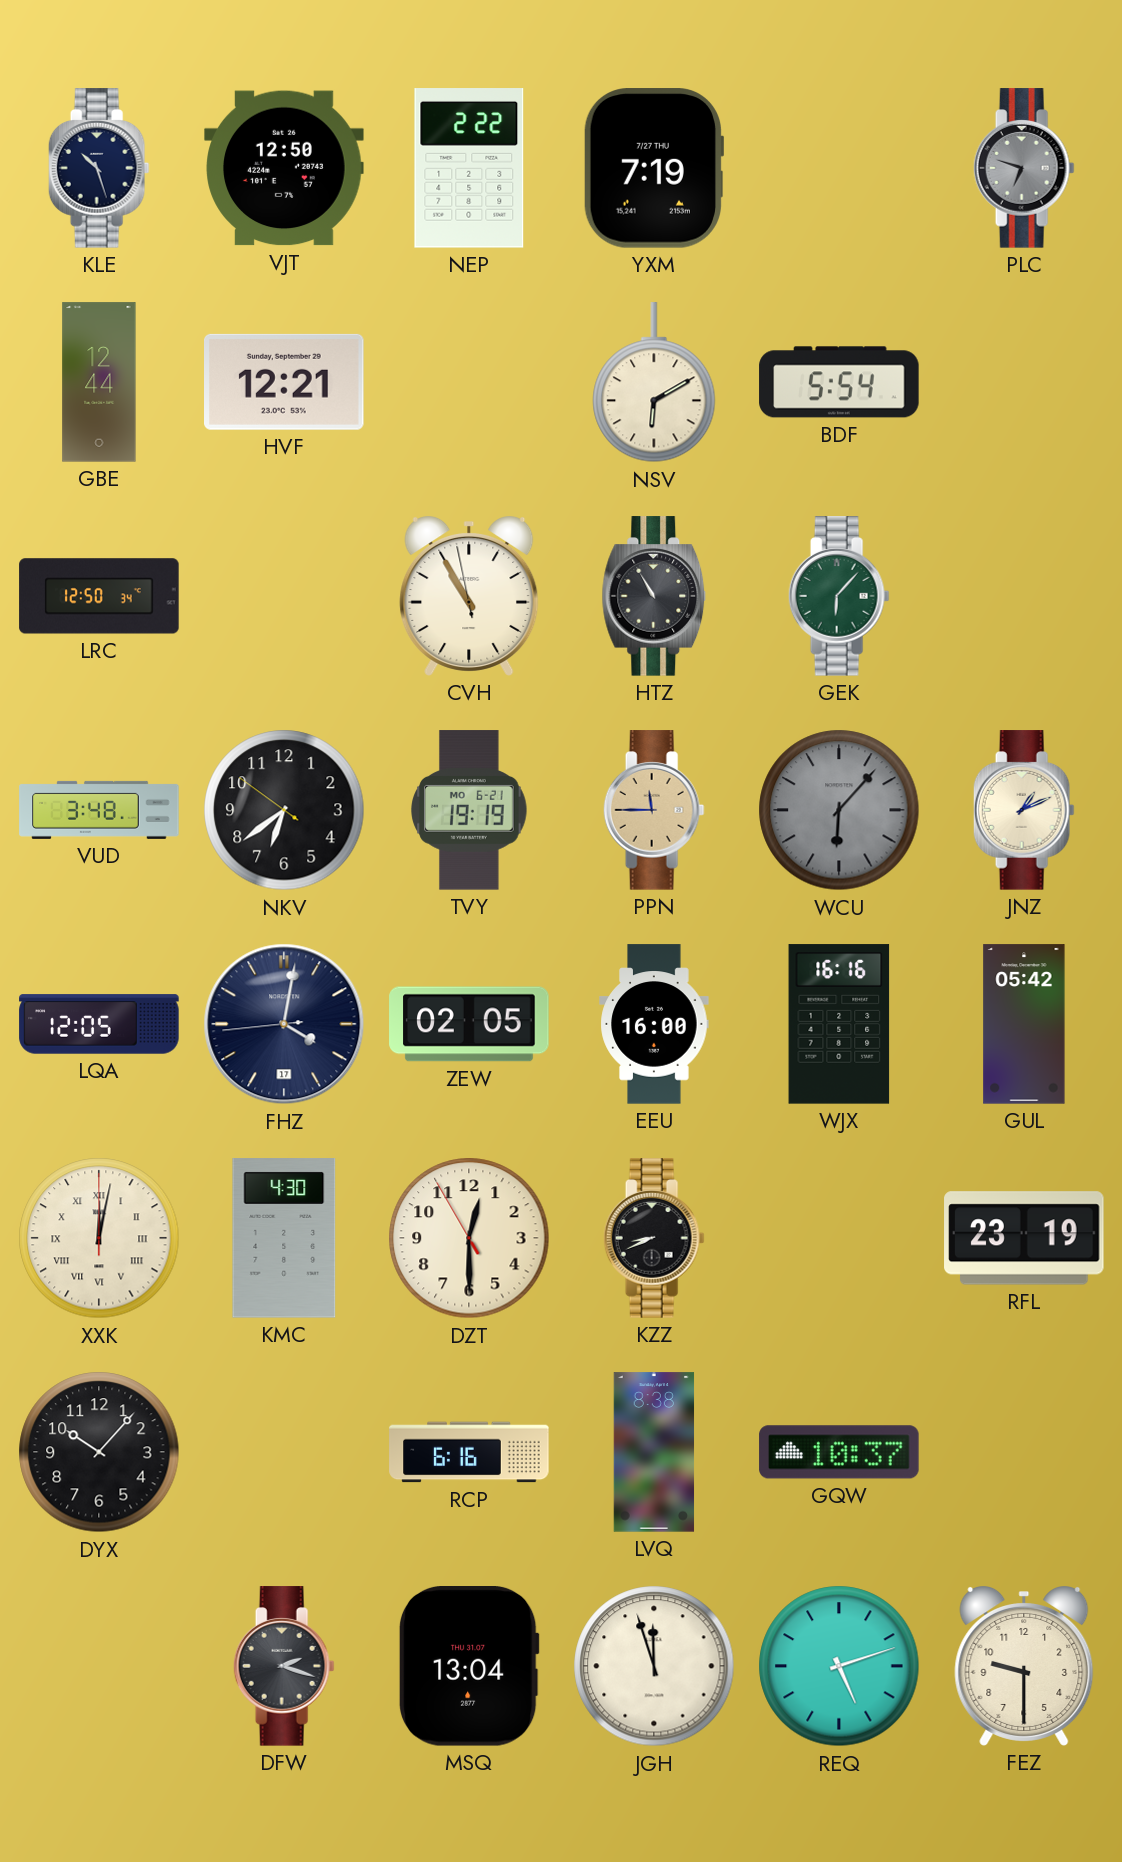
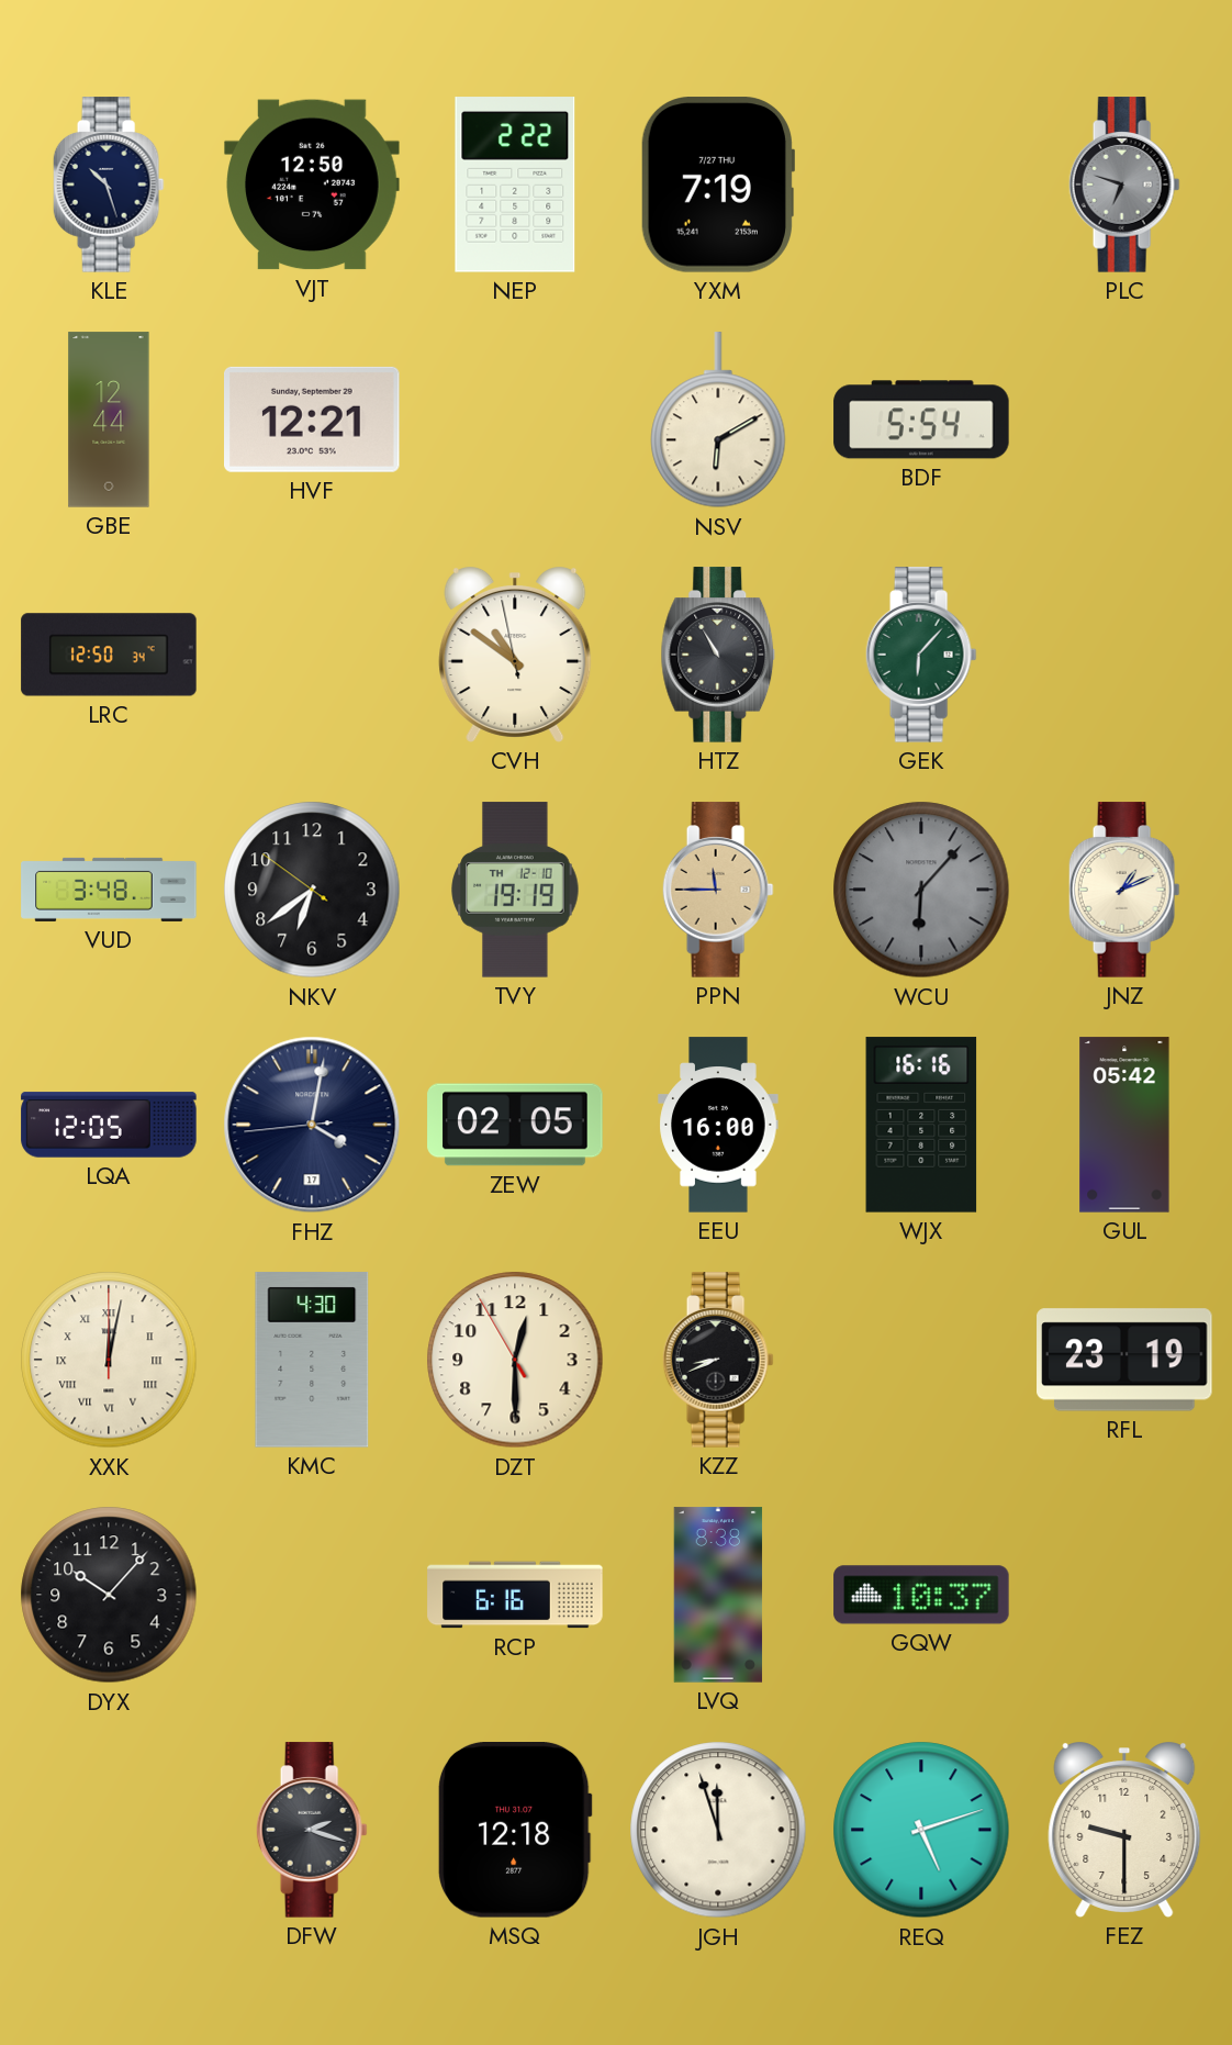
CVH: 10:54 -> 10:50
TVY date: MO 6-21 -> TH 12-10
MSQ: 13:04 -> 12:18
